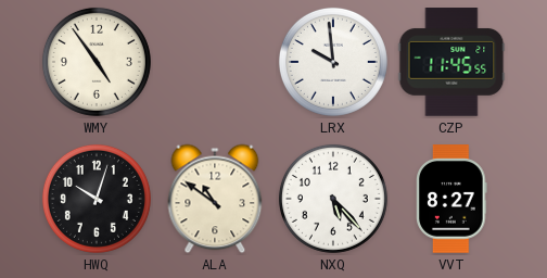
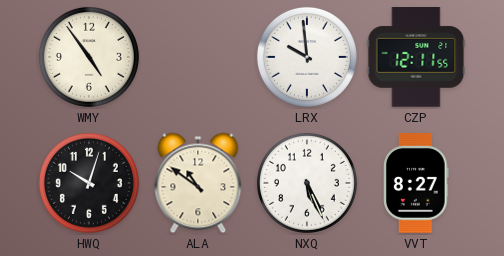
CZP: 11:45 -> 12:11
NXQ: 5:23 -> 5:26
